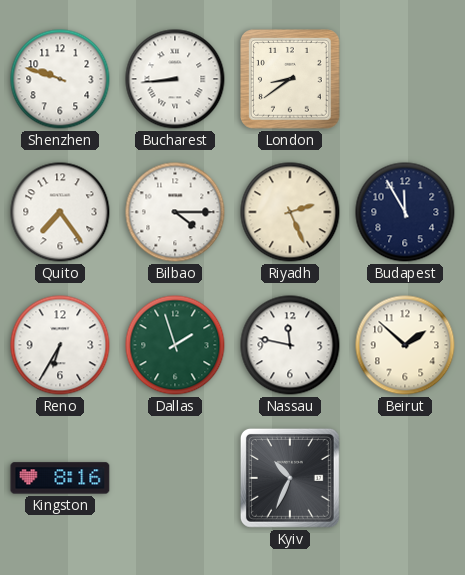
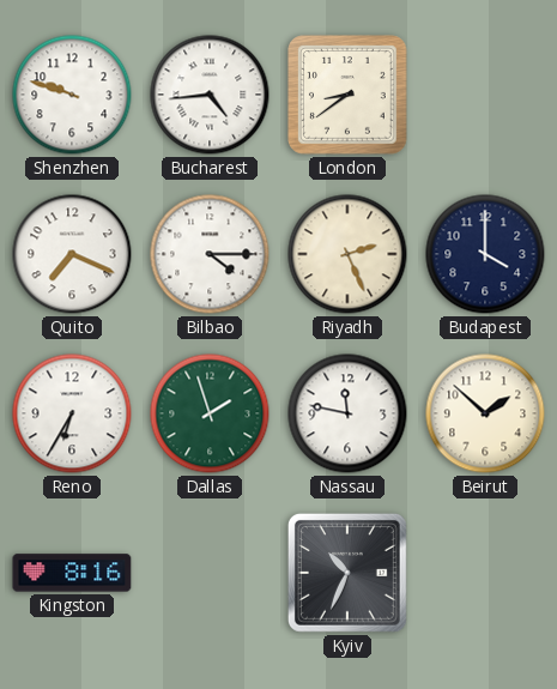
Bucharest: 8:44 -> 4:44
Quito: 7:24 -> 7:19
Budapest: 11:55 -> 4:00
